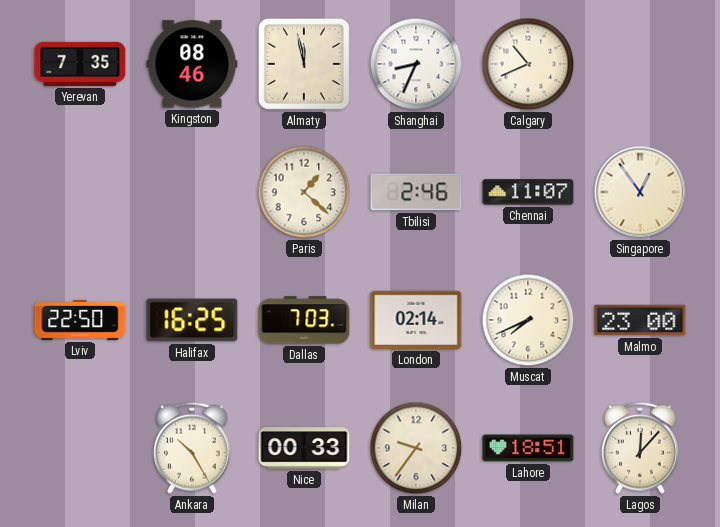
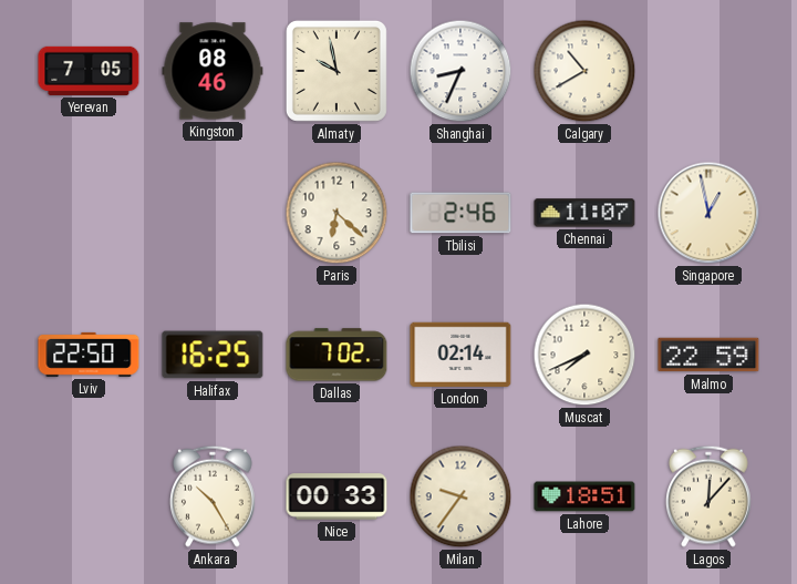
Yerevan: 7:35 -> 7:05
Almaty: 11:58 -> 9:58
Calgary: 10:41 -> 10:40
Paris: 1:22 -> 6:22
Singapore: 12:54 -> 12:58
Dallas: 7:03 -> 7:02
Malmo: 23:00 -> 22:59
